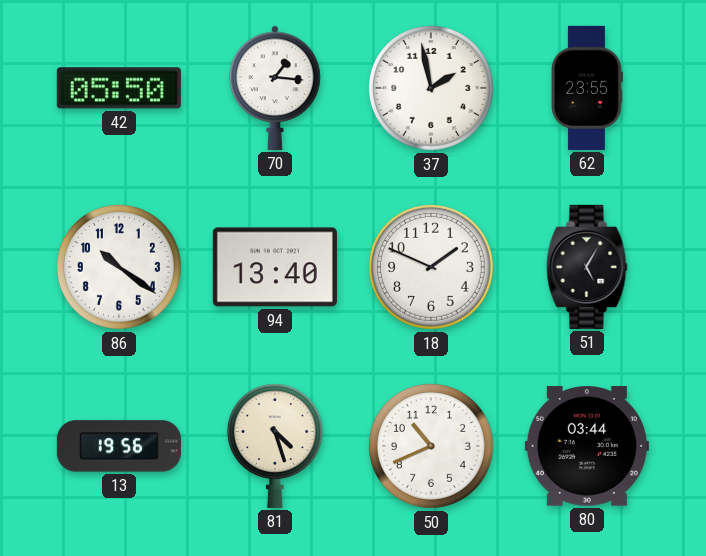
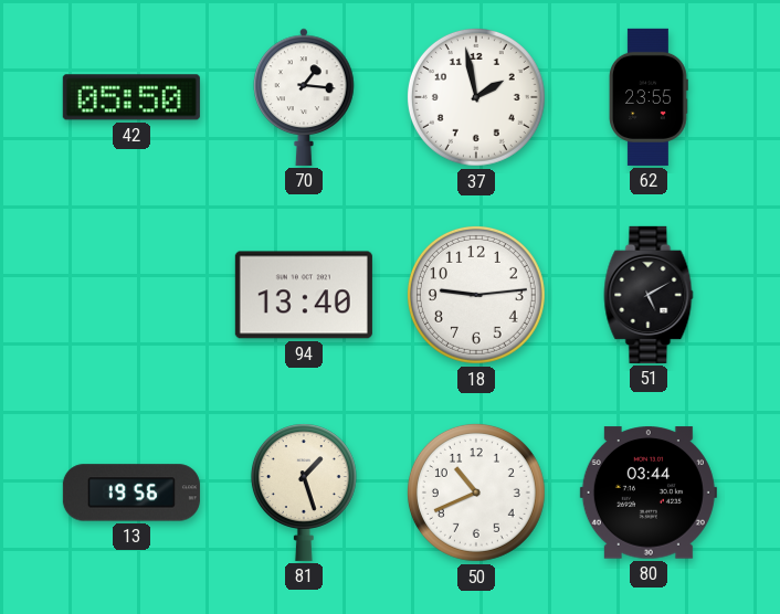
86: 10:21 -> none
18: 1:49 -> 9:14
51: 5:05 -> 5:10
81: 4:27 -> 1:27
